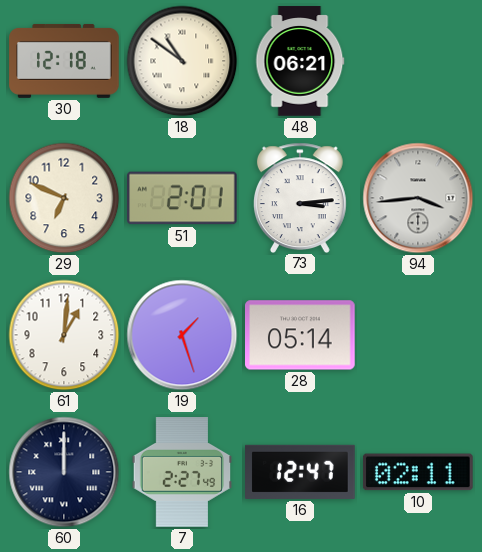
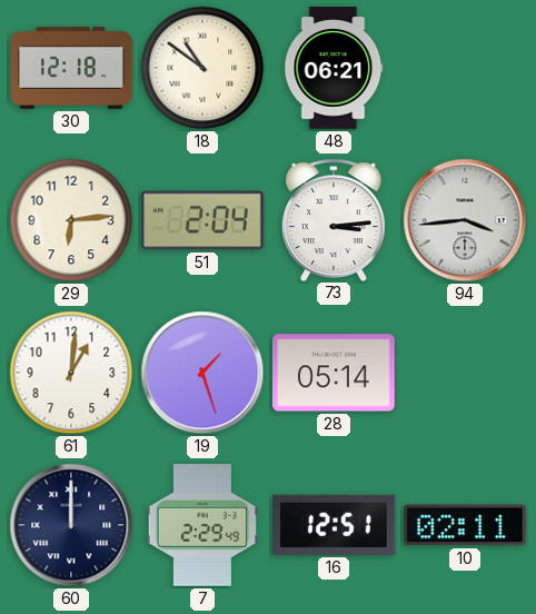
29: 6:49 -> 6:14
51: 2:01 -> 2:04
7: 2:27 -> 2:29
16: 12:47 -> 12:51
